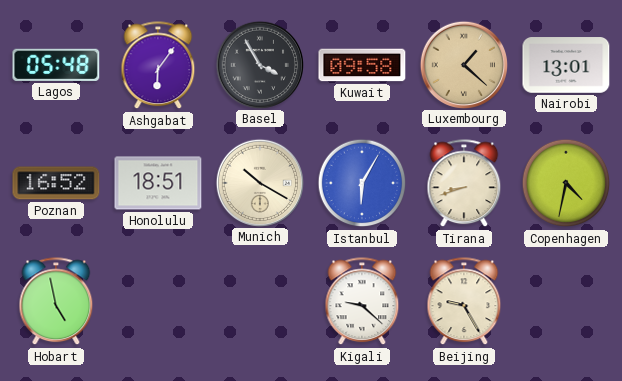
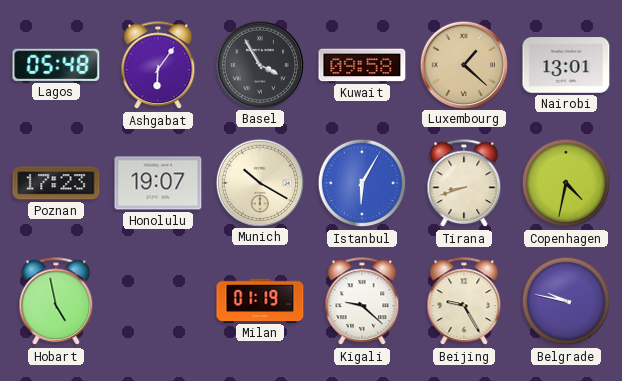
Poznan: 16:52 -> 17:23
Honolulu: 18:51 -> 19:07
Milan: none -> 01:19
Belgrade: none -> 9:47
